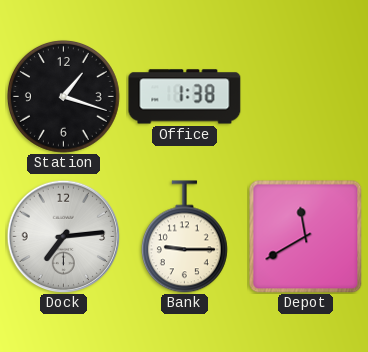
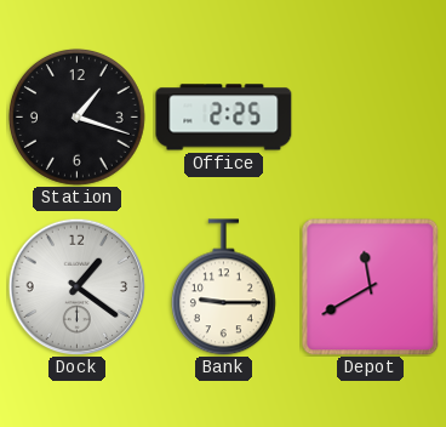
Office: 1:38 -> 2:25
Dock: 7:14 -> 1:21
